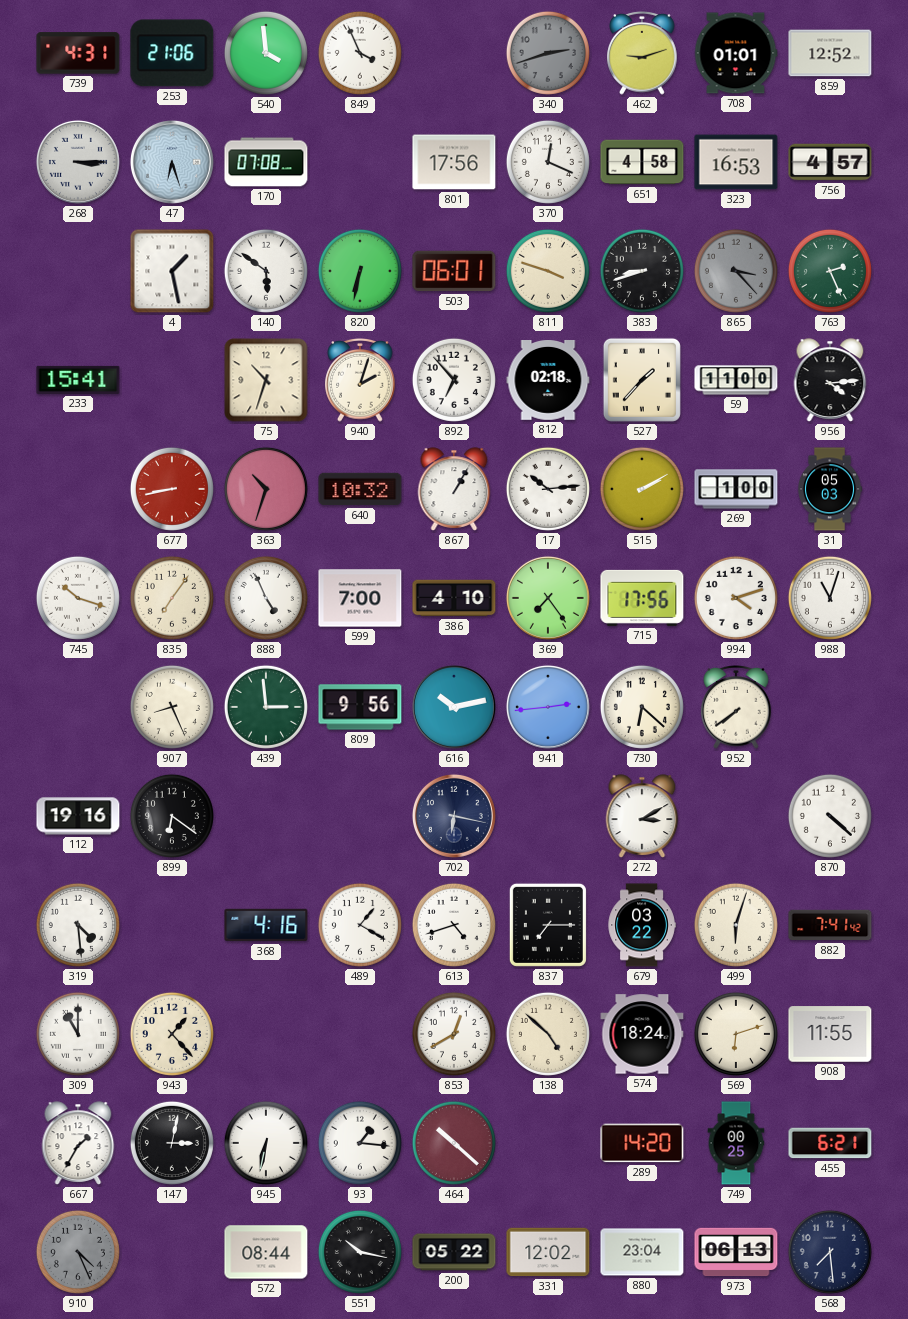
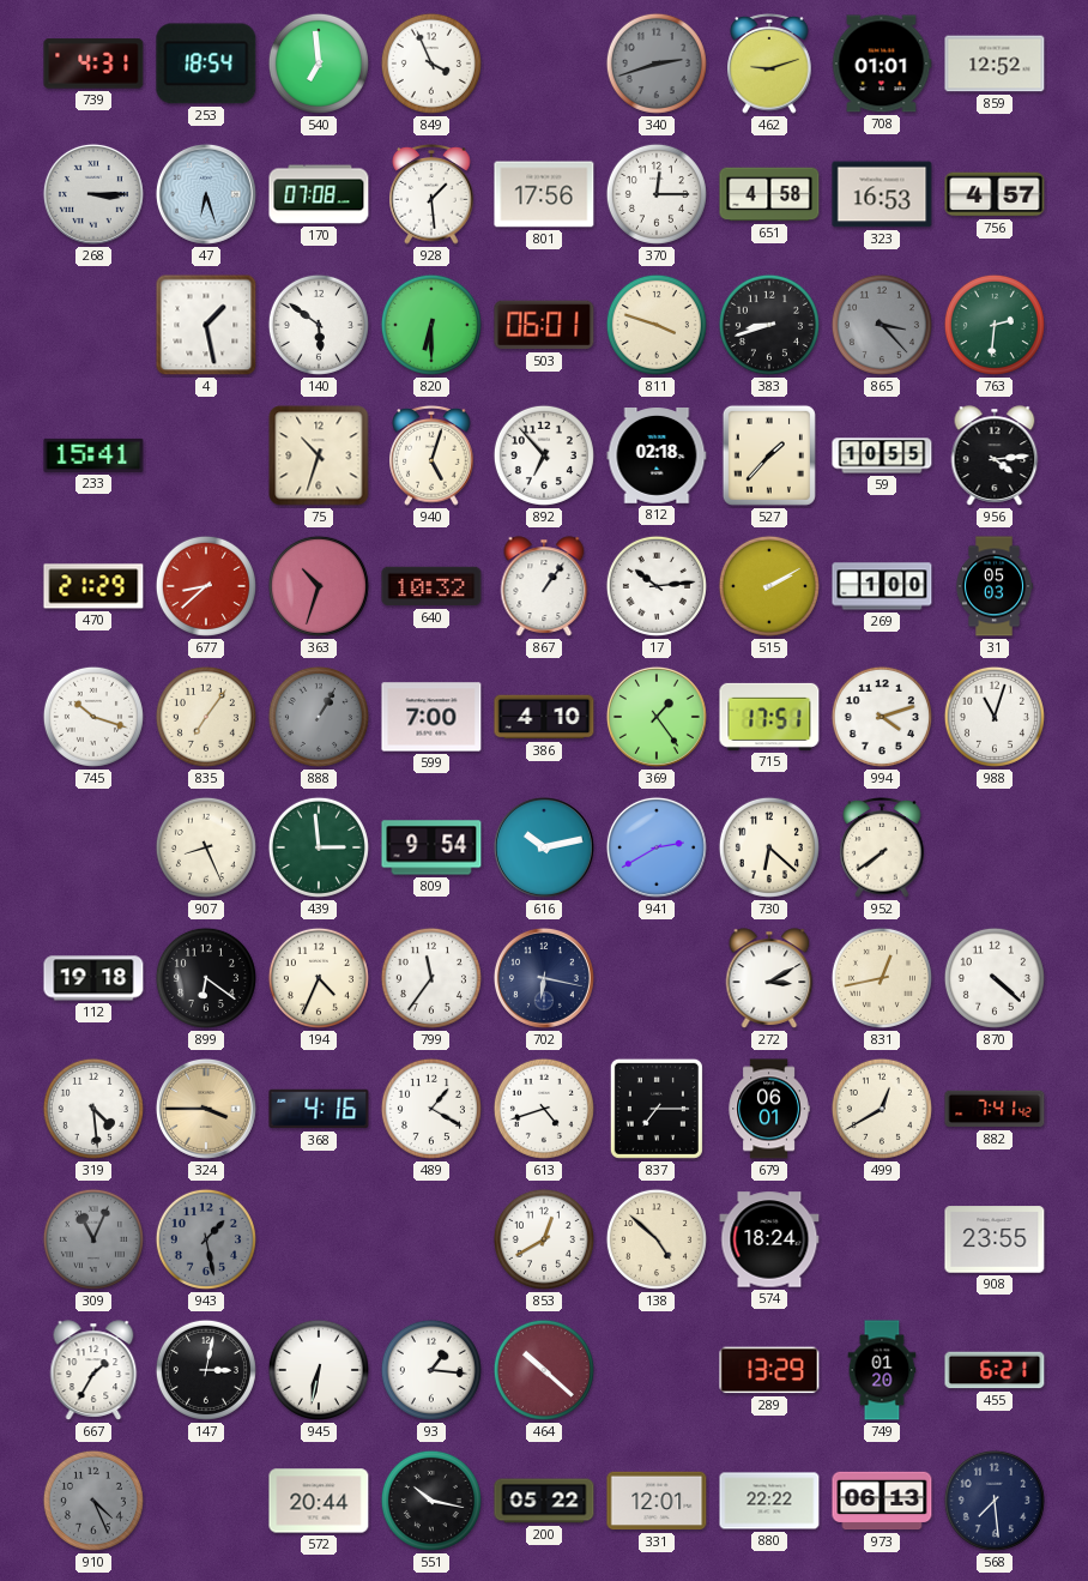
253: 21:06 -> 18:54
540: 3:59 -> 6:59
928: none -> 1:29
370: 12:19 -> 12:15
820: 6:32 -> 6:30
763: 2:26 -> 2:31
940: 2:03 -> 5:03
59: 11:00 -> 10:55
470: none -> 21:29
677: 8:43 -> 8:38
867: 1:05 -> 1:06
888: 4:56 -> 1:05
888 dial: white -> grey
369: 7:24 -> 1:24
715: 17:56 -> 17:51
809: 9:56 -> 9:54
941: 2:44 -> 2:40
112: 19:16 -> 19:18
194: none -> 4:34
799: none -> 11:36
831: none -> 12:43
324: none -> 3:45
679: 03:22 -> 06:01
499: 6:03 -> 12:40
309: 11:00 -> 11:04
309 dial: white -> grey
943: 1:23 -> 1:28
943 dial: cream -> grey
569: 6:12 -> none
908: 11:55 -> 23:55
289: 14:20 -> 13:29
749: 00:25 -> 01:20
572: 08:44 -> 20:44
331: 12:02 -> 12:01
880: 23:04 -> 22:22
